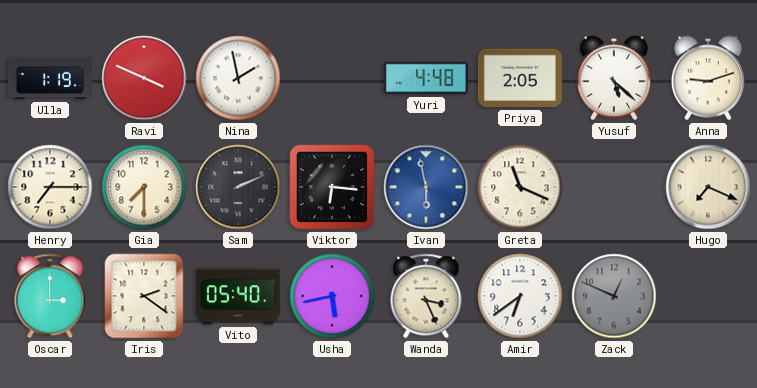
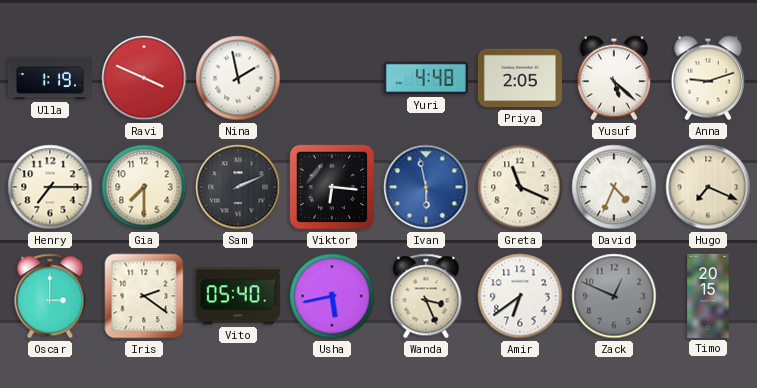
David: none -> 4:34
Timo: none -> 20:15
